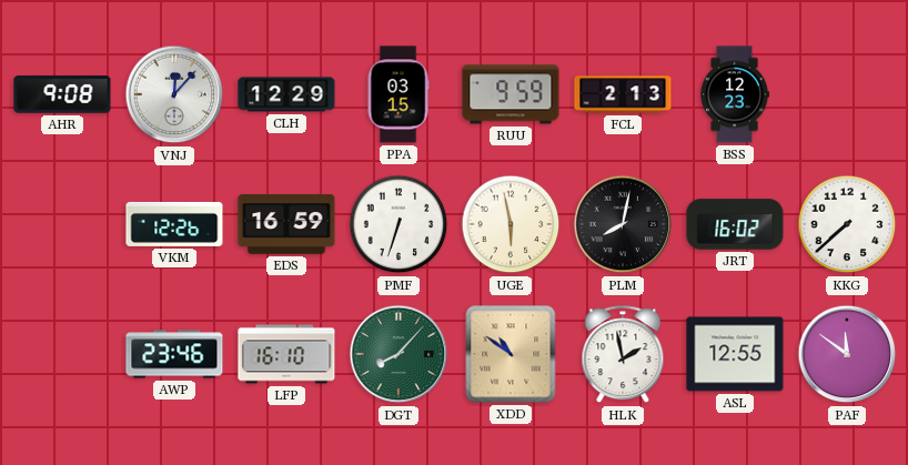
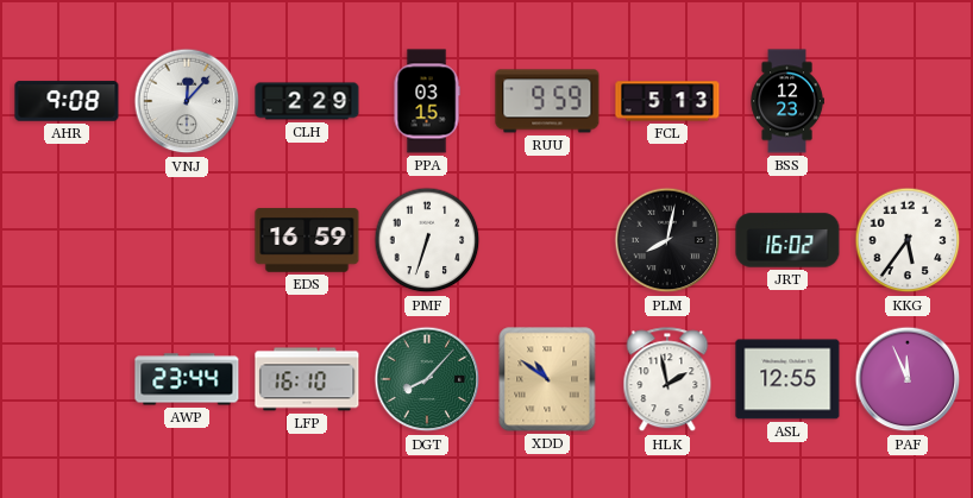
CLH: 12:29 -> 2:29
FCL: 2:13 -> 5:13
VKM: 12:26 -> none
UGE: 5:58 -> none
KKG: 7:38 -> 5:36
AWP: 23:46 -> 23:44
PAF: 11:51 -> 11:56
